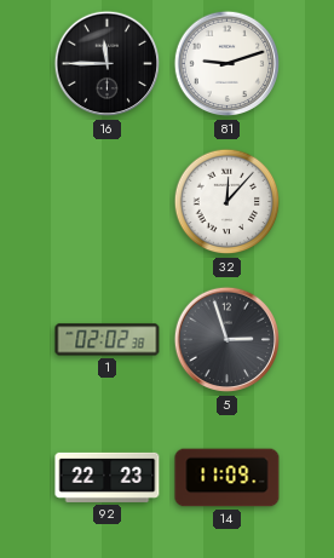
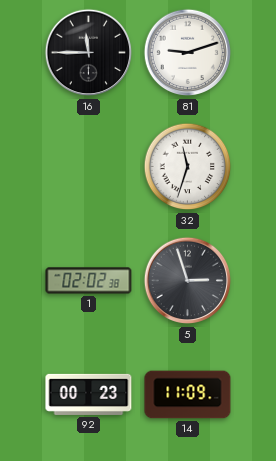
32: 12:07 -> 11:33
92: 22:23 -> 00:23
